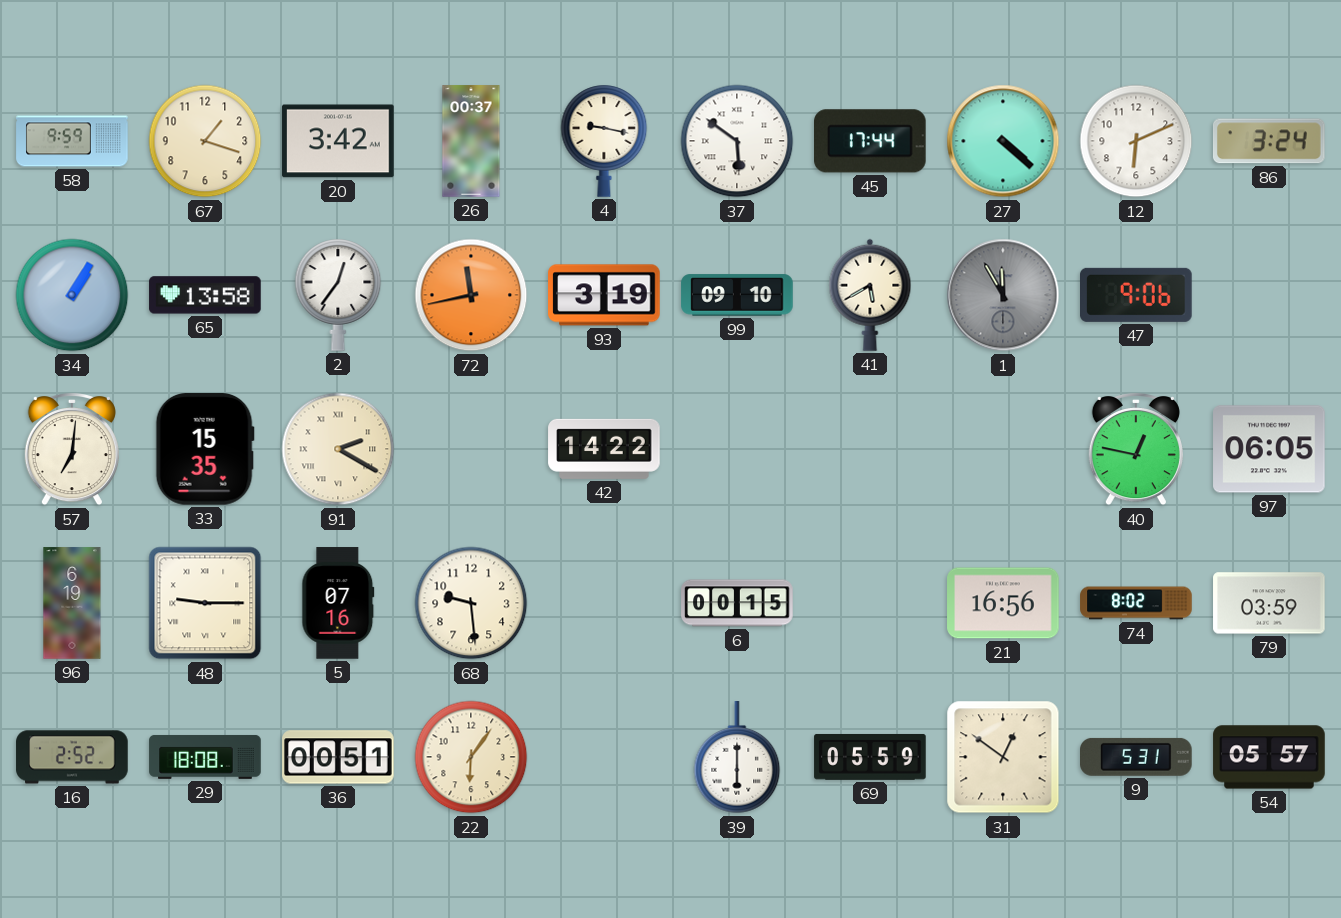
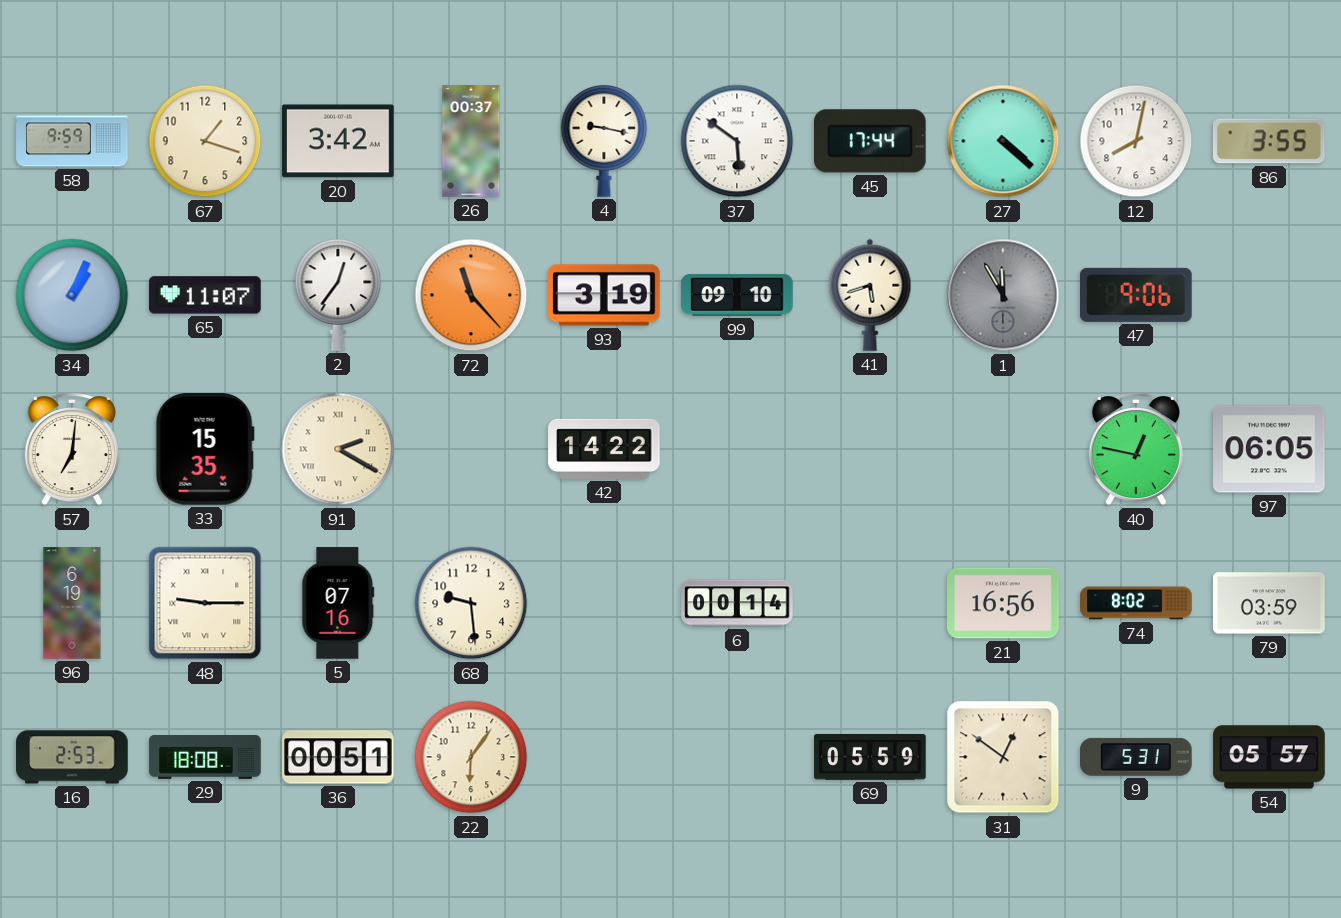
12: 6:11 -> 8:02
86: 3:24 -> 3:55
34: 1:05 -> 1:04
65: 13:58 -> 11:07
72: 11:43 -> 11:23
41: 5:40 -> 5:42
6: 00:15 -> 00:14
16: 2:52 -> 2:53
39: 6:00 -> none
